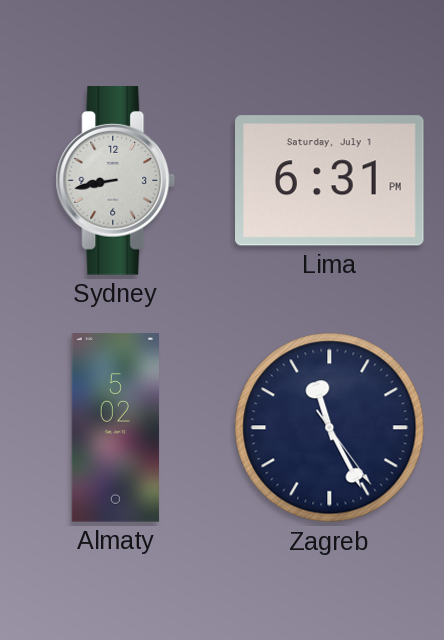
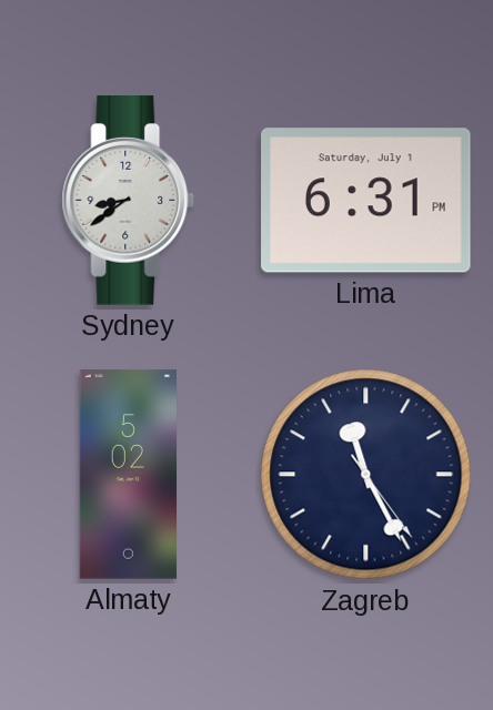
Sydney: 8:43 -> 8:39
